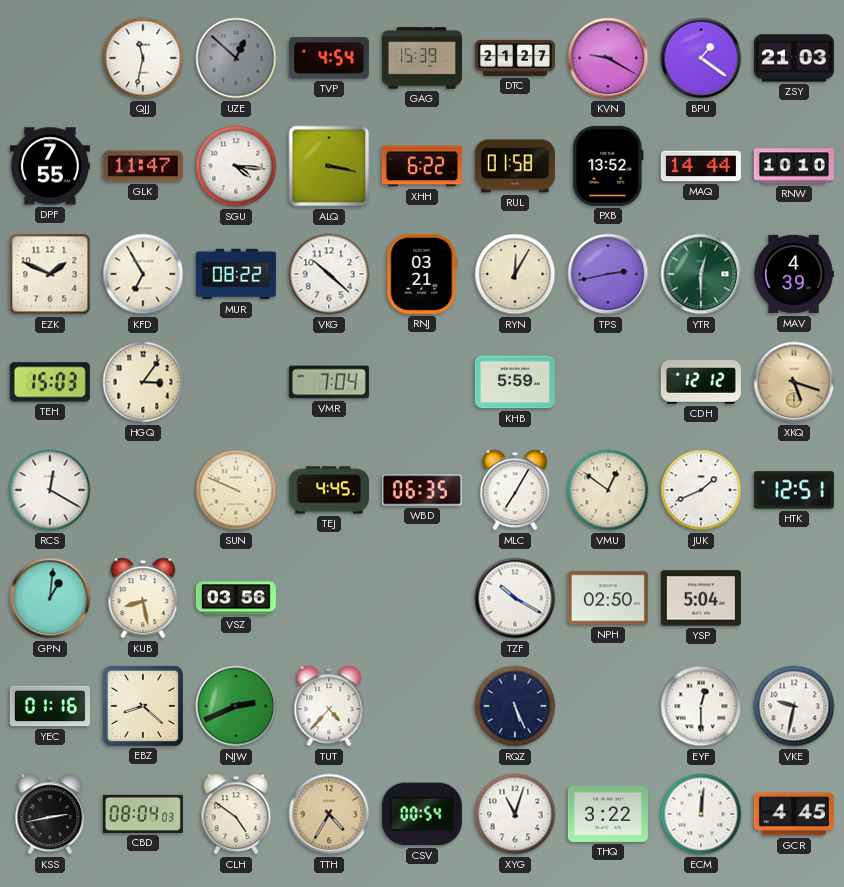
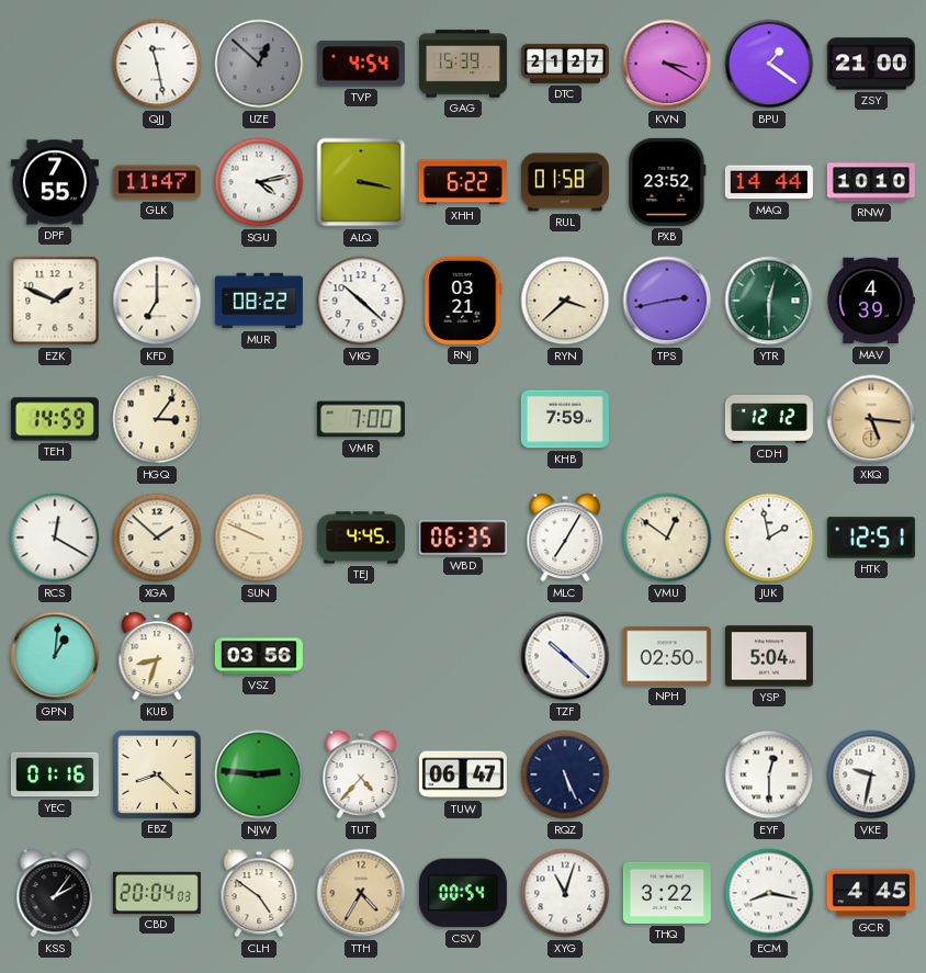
QJJ: 11:32 -> 11:28
KVN: 9:20 -> 3:20
ZSY: 21:03 -> 21:00
SGU: 4:16 -> 4:13
PXB: 13:52 -> 23:52
KFD: 6:55 -> 7:00
RYN: 12:05 -> 3:38
TEH: 15:03 -> 14:59
VMR: 7:04 -> 7:00
KHB: 5:59 -> 7:59
XKQ: 5:18 -> 5:16
XGA: none -> 1:52
JUK: 1:41 -> 1:58
KUB: 8:28 -> 8:33
TZF: 10:20 -> 10:22
NJW: 2:41 -> 2:46
TUW: none -> 06:47
KSS: 2:43 -> 2:06
CBD: 08:04 -> 20:04
ECM: 12:01 -> 8:17
